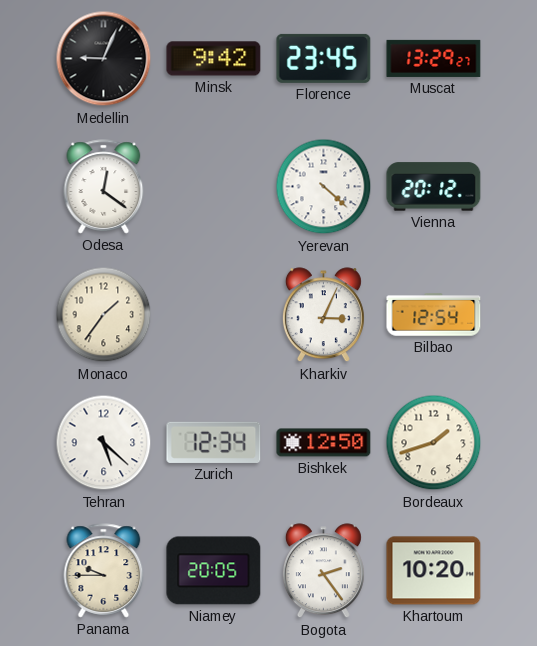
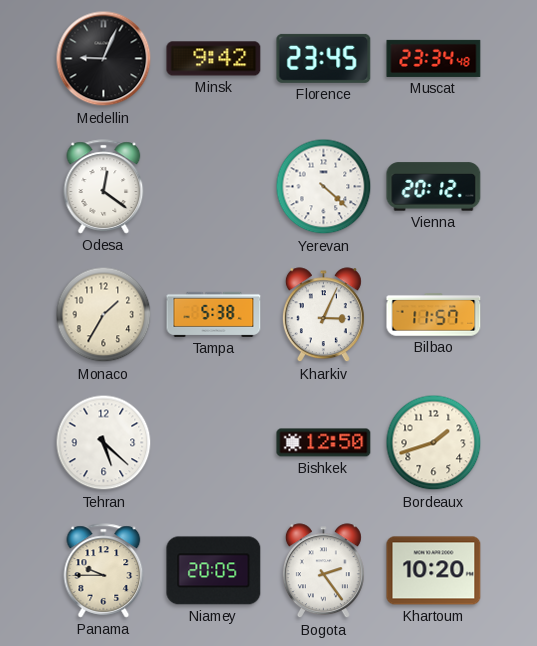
Muscat: 13:29 -> 23:34
Monaco: 1:36 -> 1:35
Tampa: none -> 5:38
Bilbao: 12:54 -> 11:57
Zurich: 12:34 -> none
